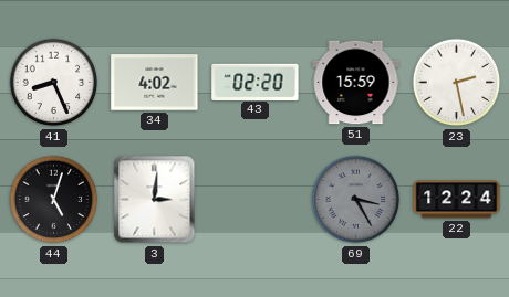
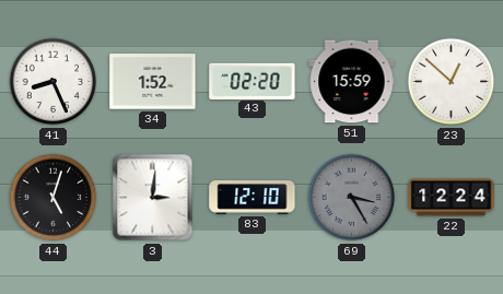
34: 4:02 -> 1:52
23: 2:28 -> 12:52
83: none -> 12:10
